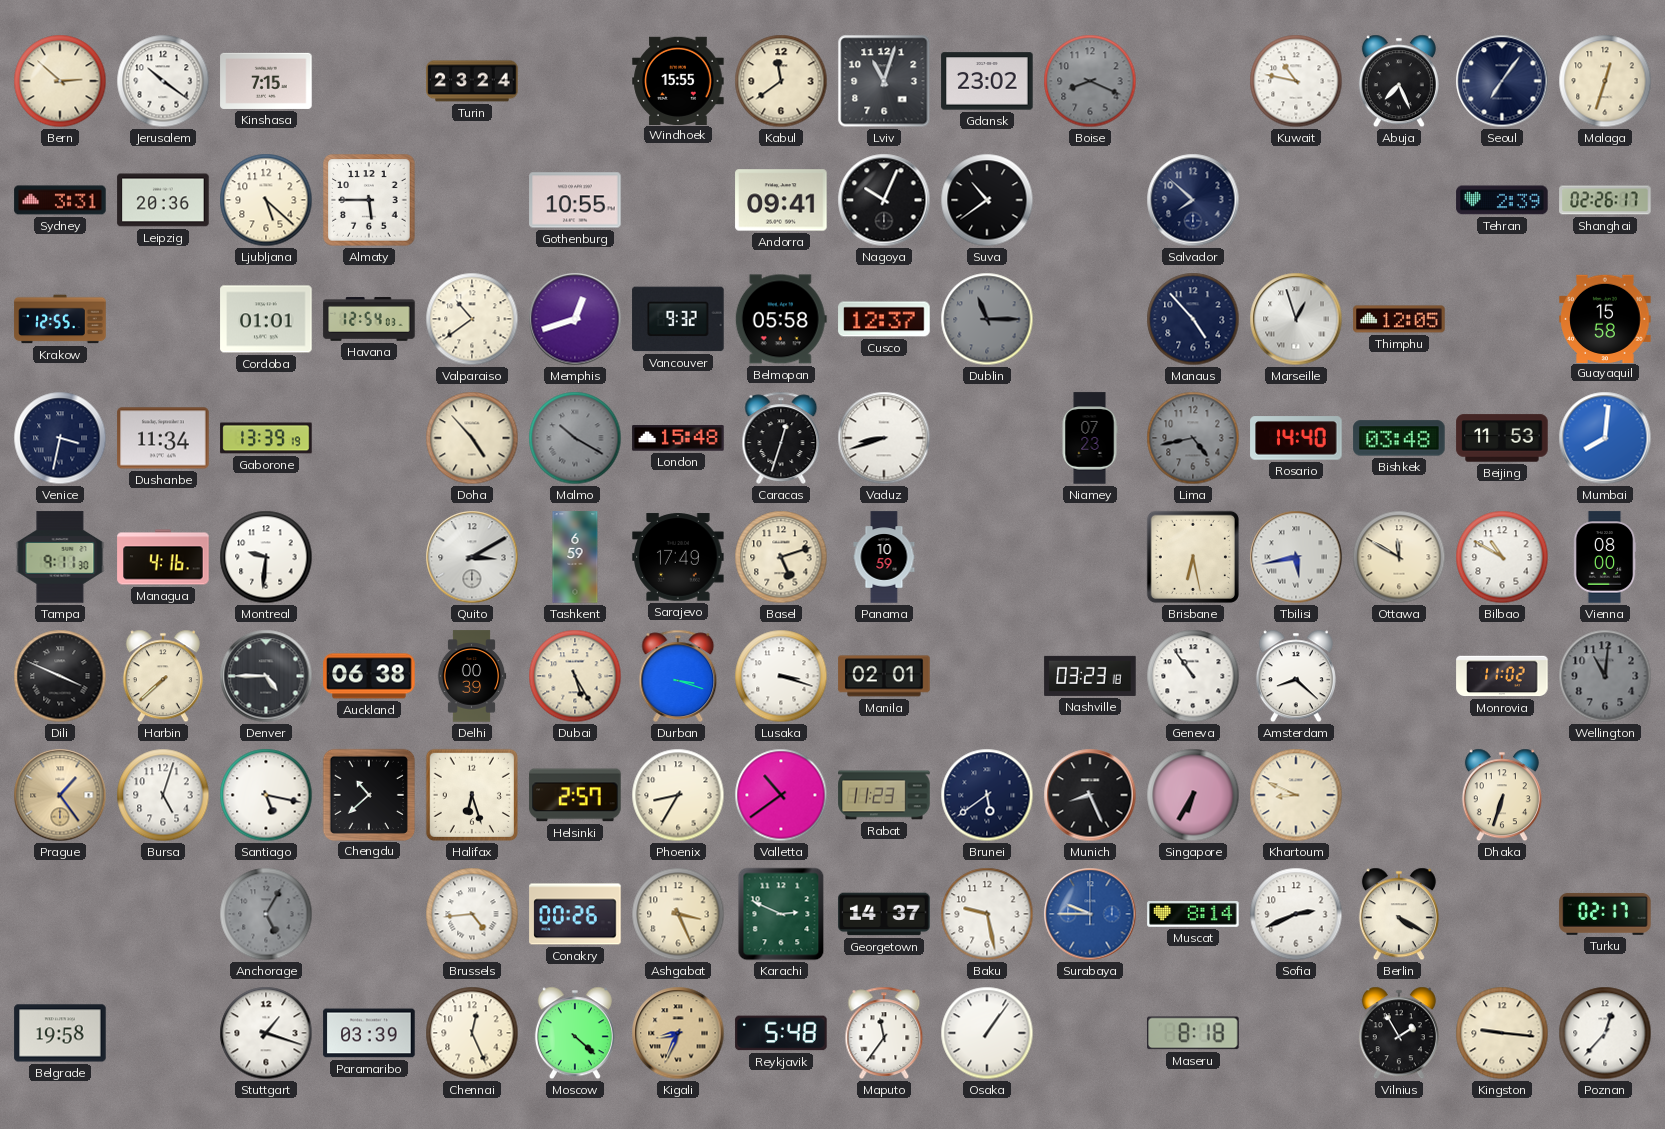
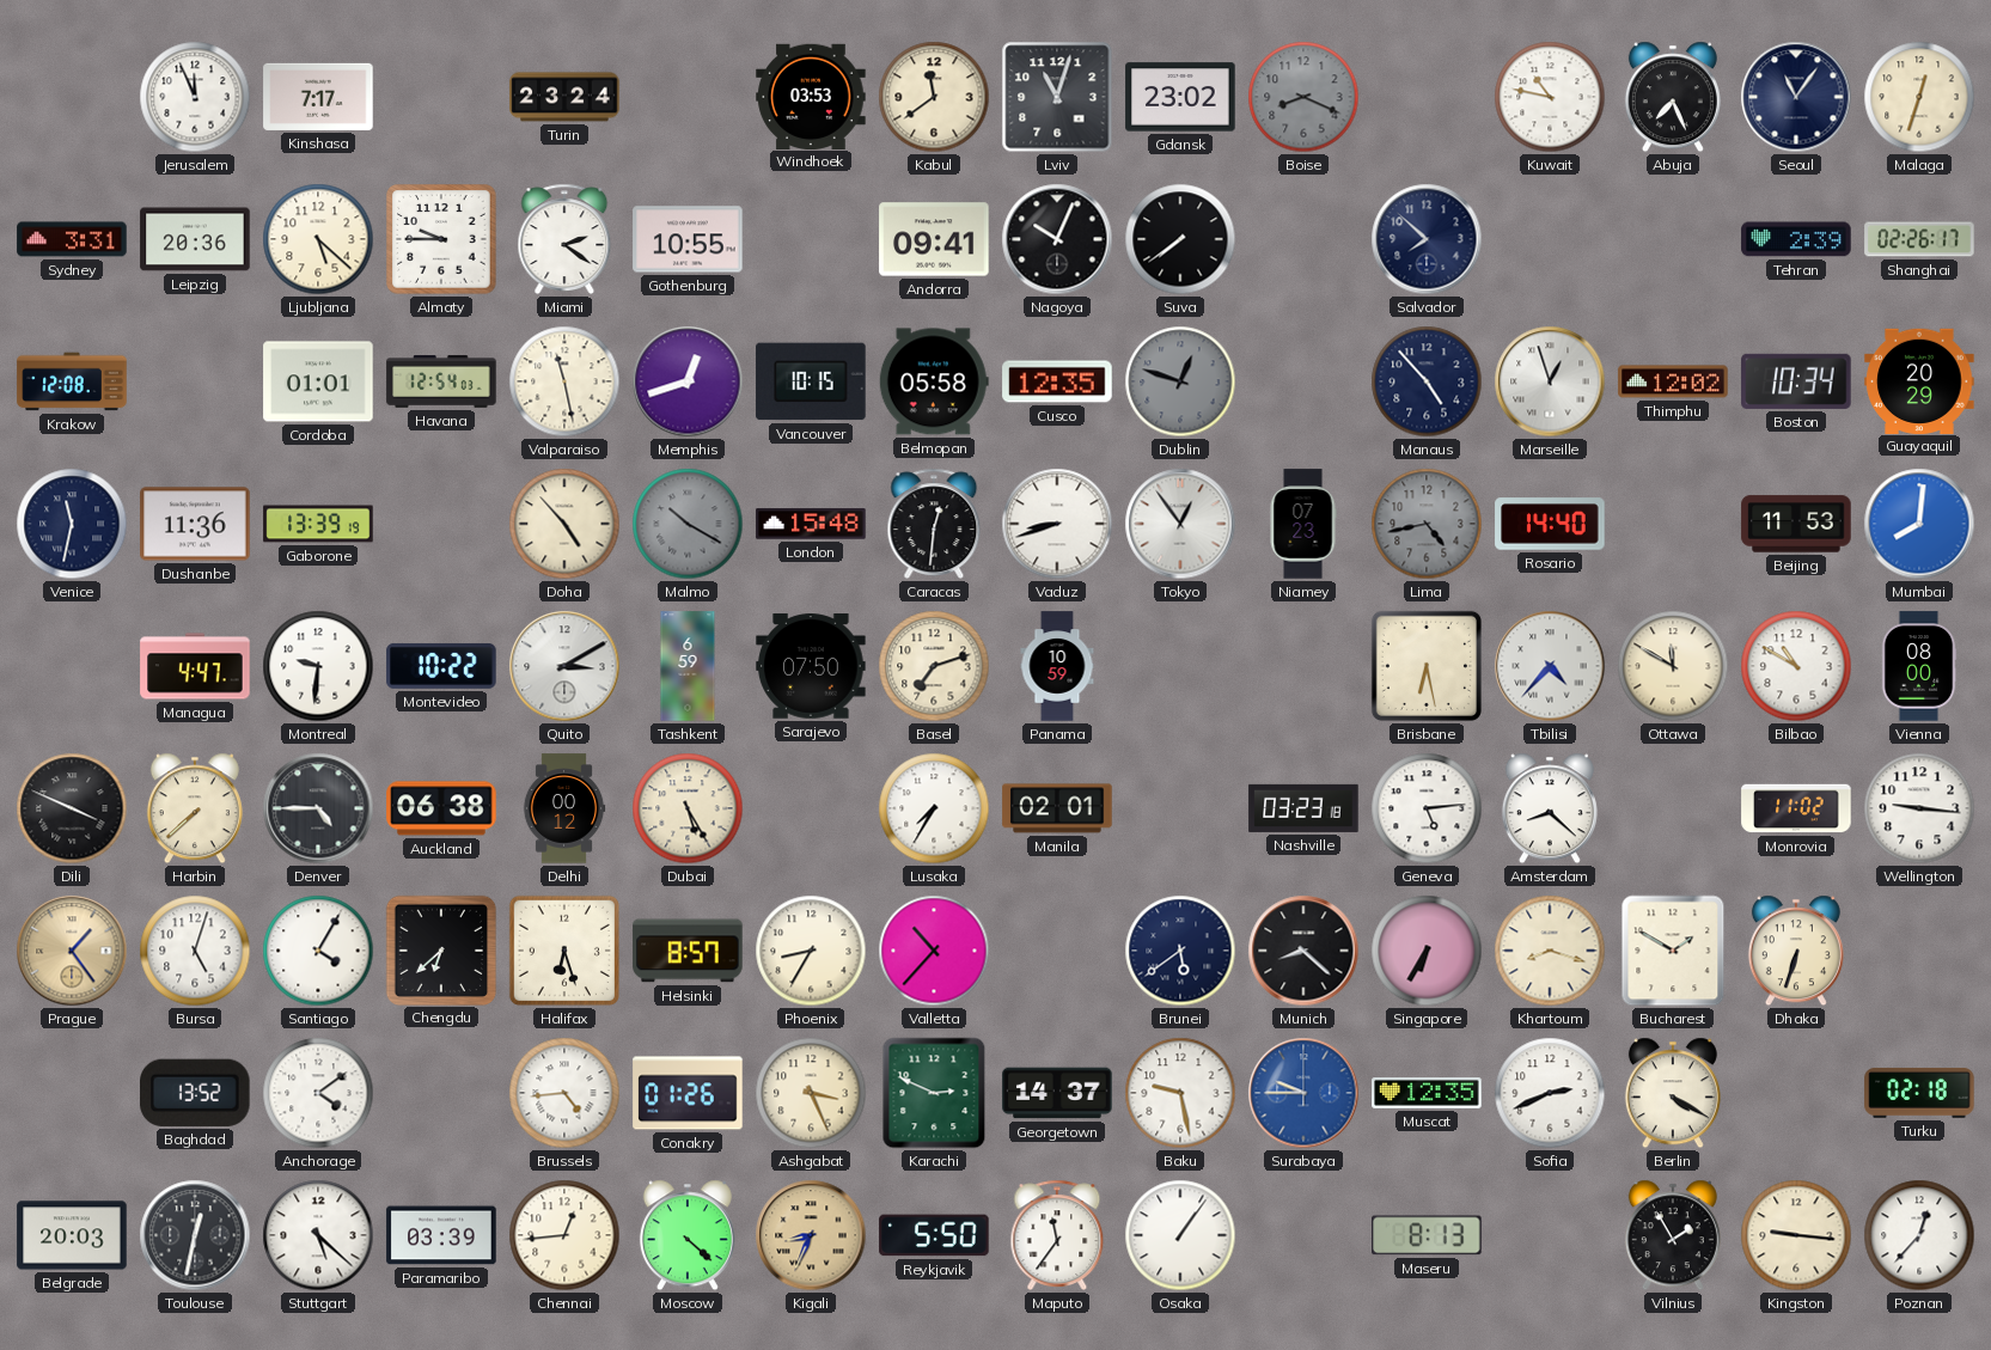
Bern: 2:52 -> none
Jerusalem: 10:21 -> 11:56
Kinshasa: 7:15 -> 7:17
Windhoek: 15:55 -> 03:53
Seoul: 7:06 -> 11:06
Almaty: 5:45 -> 9:45
Miami: none -> 2:21
Suva: 10:39 -> 7:39
Krakow: 12:55 -> 12:08
Valparaiso: 10:39 -> 11:28
Vancouver: 9:32 -> 10:15
Cusco: 12:37 -> 12:35
Dublin: 11:15 -> 12:48
Thimphu: 12:05 -> 12:02
Boston: none -> 10:34
Guayaquil: 15:58 -> 20:29
Venice: 3:32 -> 11:32
Dushanbe: 11:34 -> 11:36
Caracas: 12:33 -> 12:31
Tokyo: none -> 12:54
Bishkek: 03:48 -> none
Tampa: 9:11 -> none
Managua: 4:16 -> 4:47
Montevideo: none -> 10:22
Sarajevo: 17:49 -> 07:50
Basel: 5:12 -> 7:12
Tbilisi: 5:43 -> 4:37
Delhi: 00:39 -> 00:12
Durban: 3:18 -> none
Lusaka: 3:18 -> 7:35
Geneva: 10:54 -> 5:14
Wellington: 11:01 -> 9:16
Wellington dial: grey -> white
Santiago: 5:17 -> 4:05
Chengdu: 10:38 -> 6:38
Helsinki: 2:57 -> 8:57
Valletta: 10:39 -> 10:37
Rabat: 11:23 -> none
Munich: 8:26 -> 8:22
Khartoum: 8:49 -> 8:18
Bucharest: none -> 1:50
Baghdad: none -> 13:52
Anchorage: 5:05 -> 4:09
Anchorage dial: grey -> white
Conakry: 00:26 -> 01:26
Muscat: 8:14 -> 12:35
Turku: 02:17 -> 02:18
Belgrade: 19:58 -> 20:03
Toulouse: none -> 12:32
Stuttgart: 1:18 -> 5:22
Chennai: 12:26 -> 12:44
Reykjavik: 5:48 -> 5:50
Maseru: 8:18 -> 8:13
